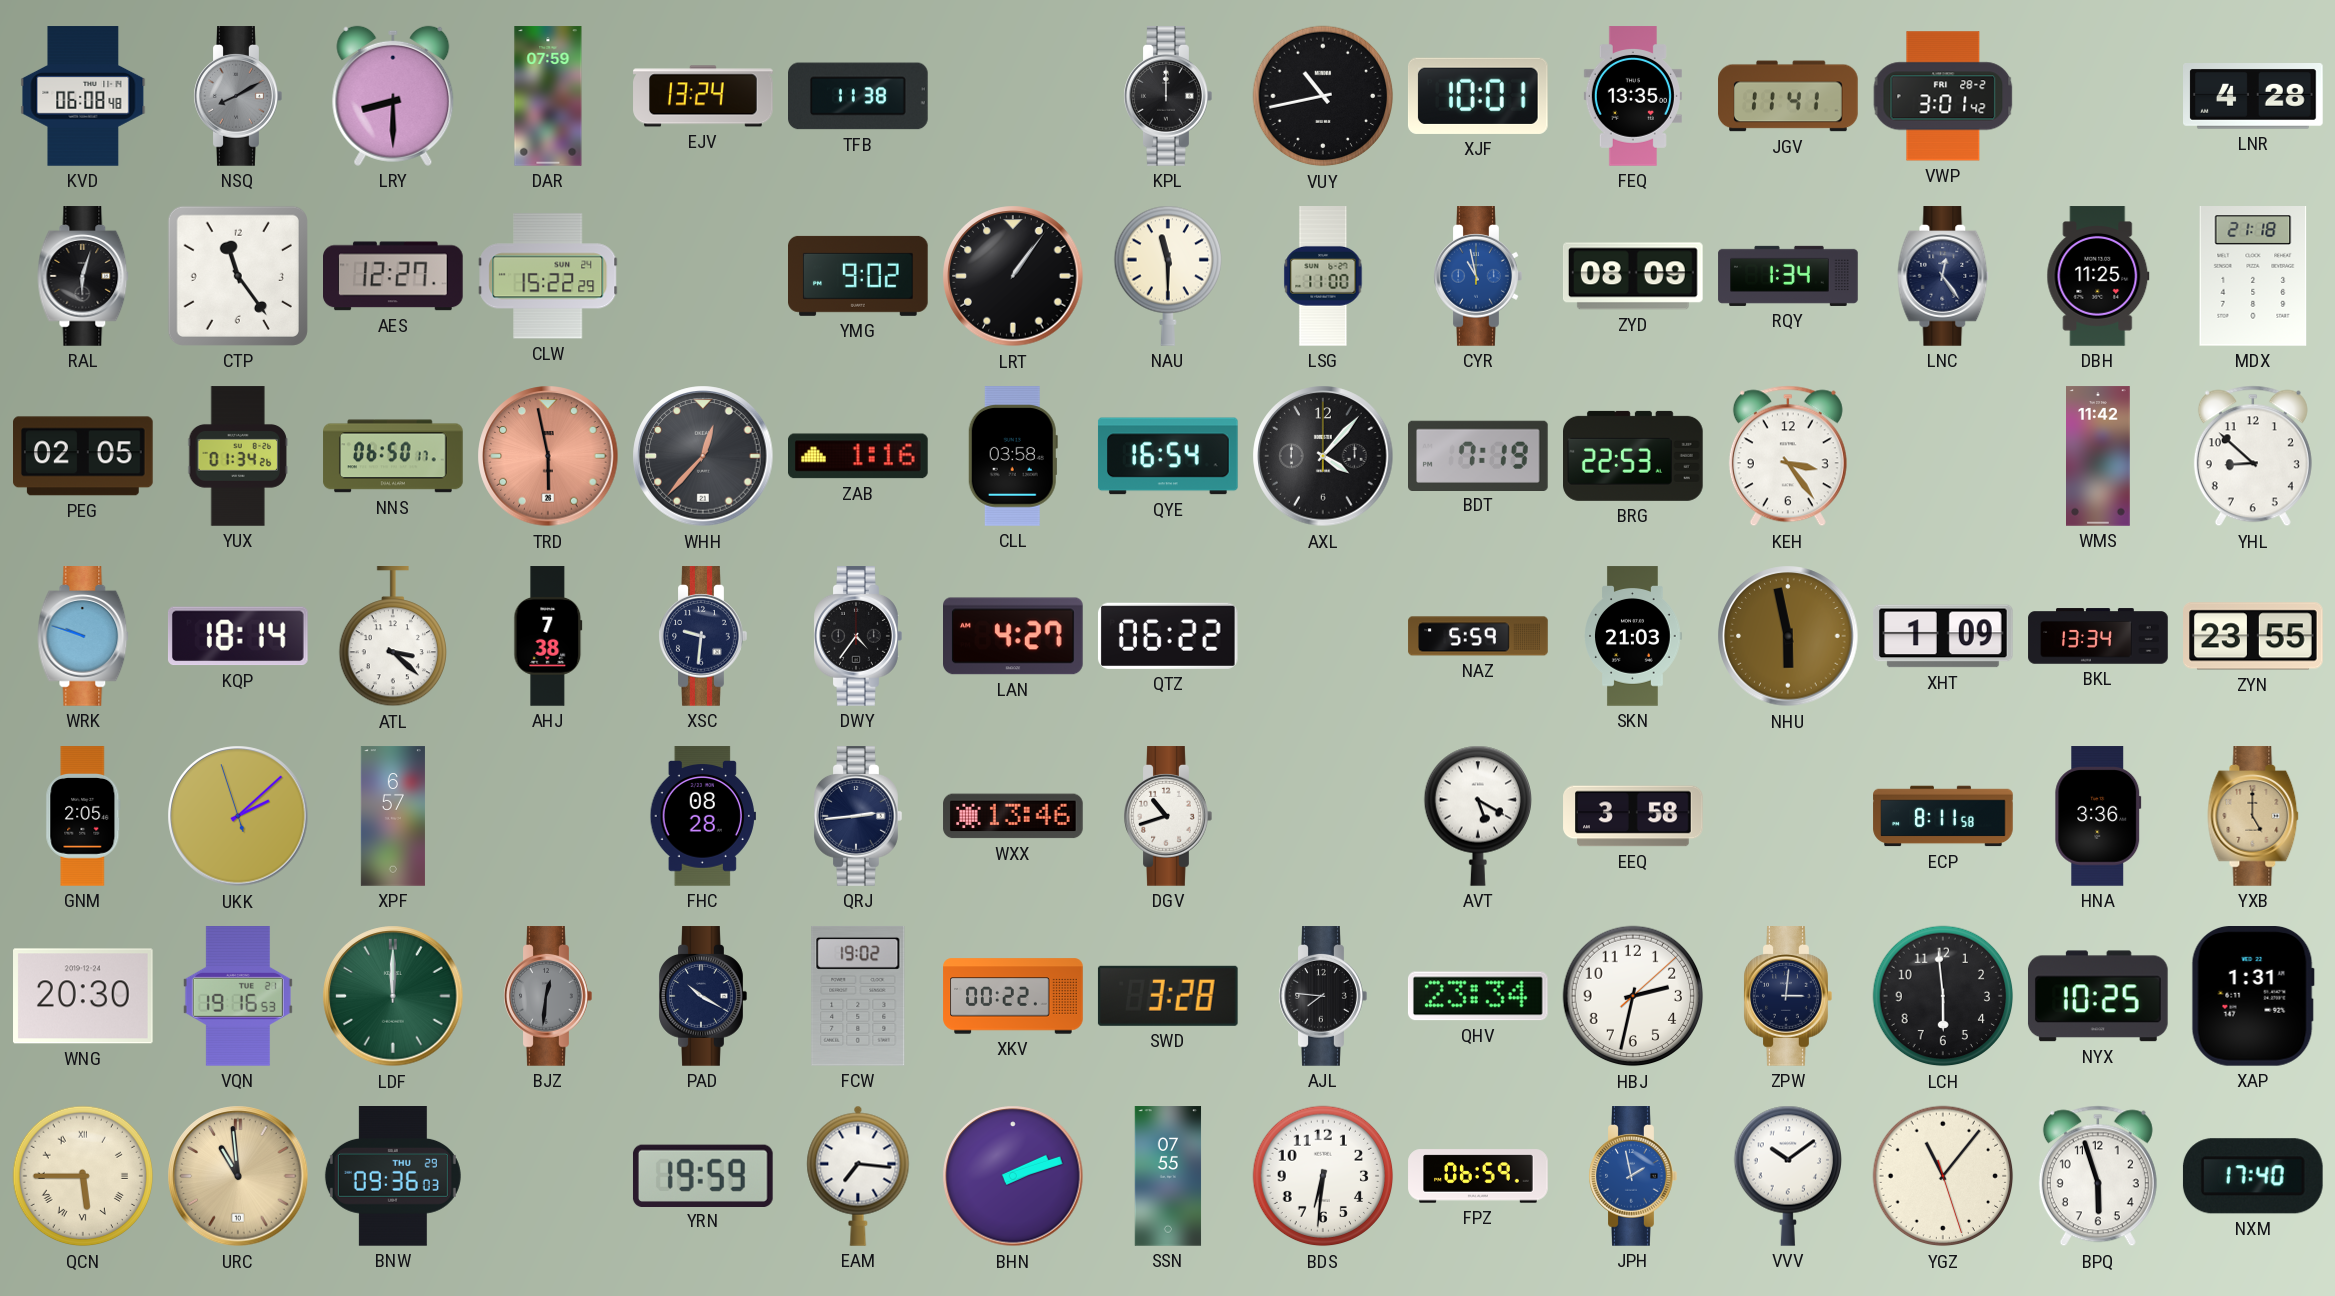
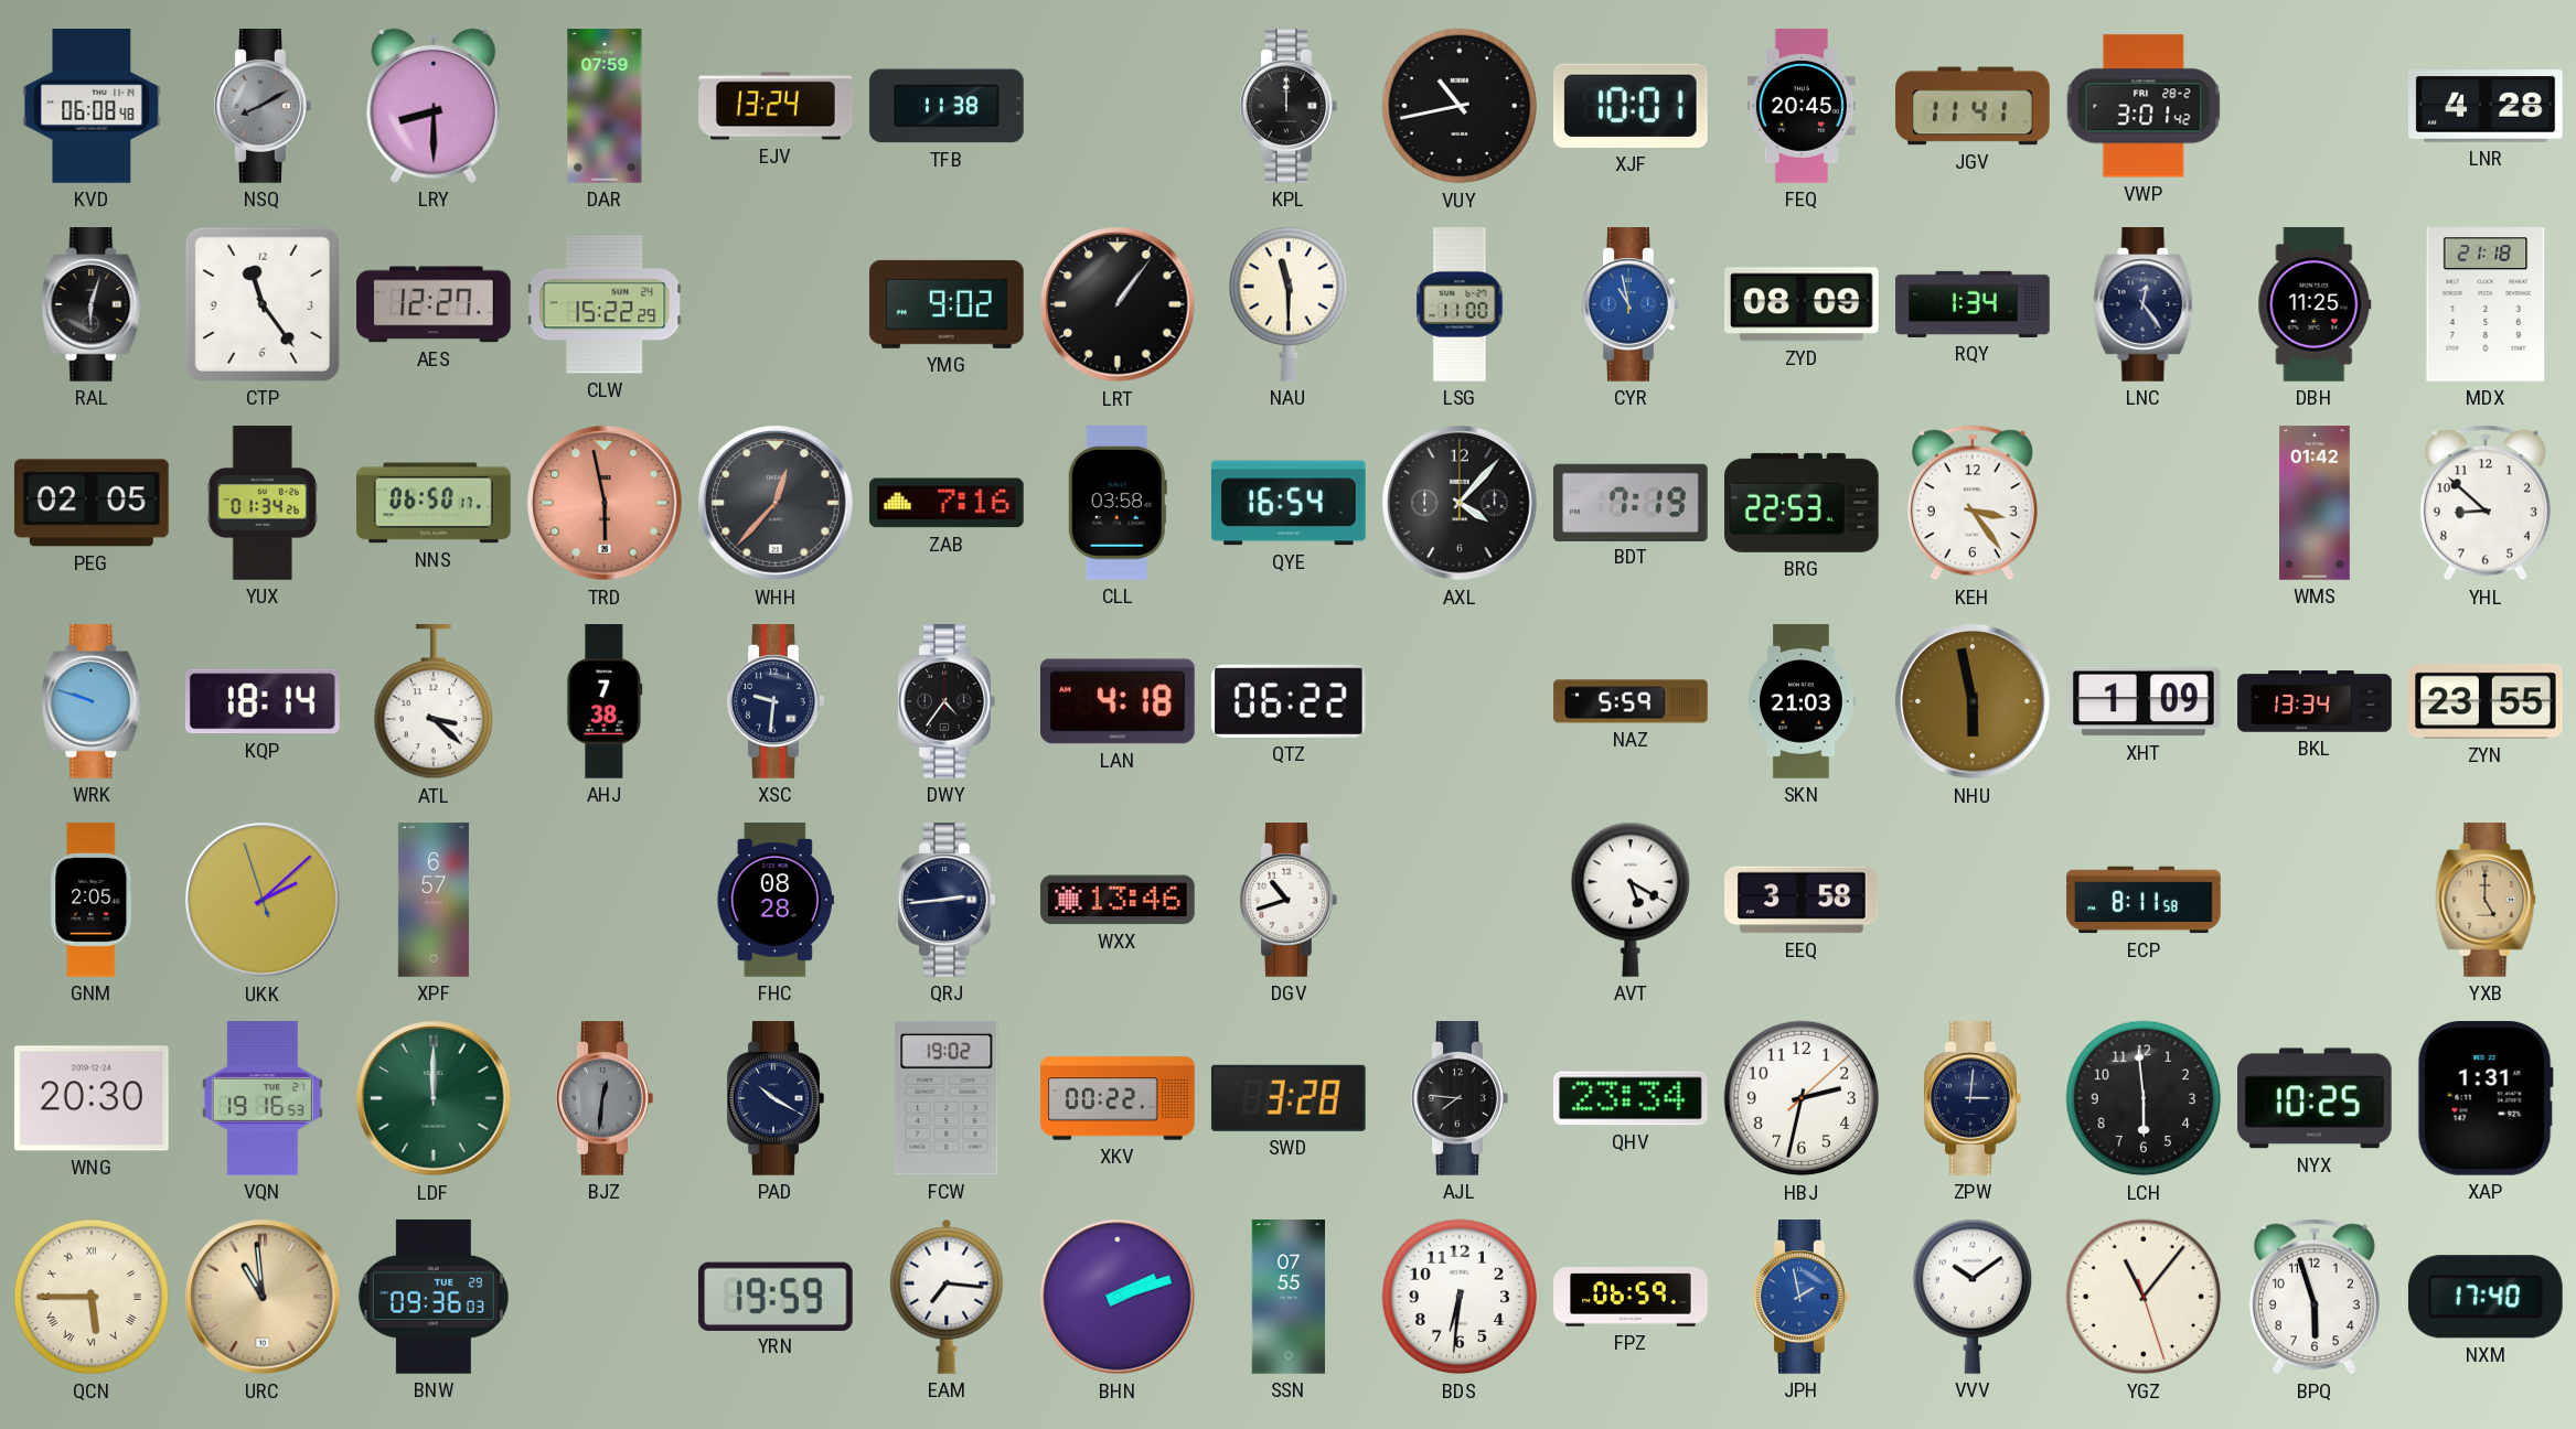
FEQ: 13:35 -> 20:45
ZAB: 1:16 -> 7:16
WMS: 11:42 -> 01:42
LAN: 4:27 -> 4:18
HNA: 3:36 -> none
BNW date: THU 29 -> TUE 29
